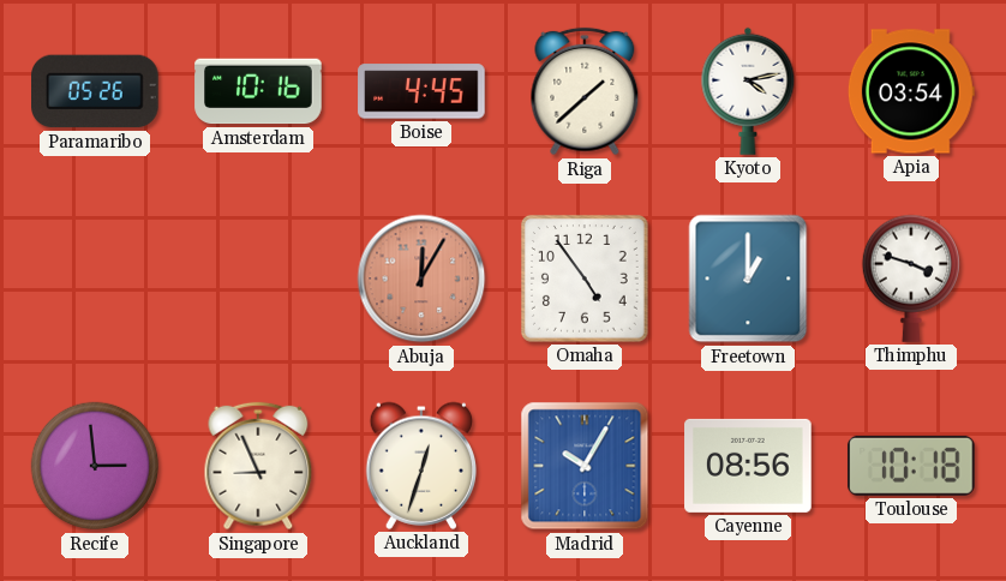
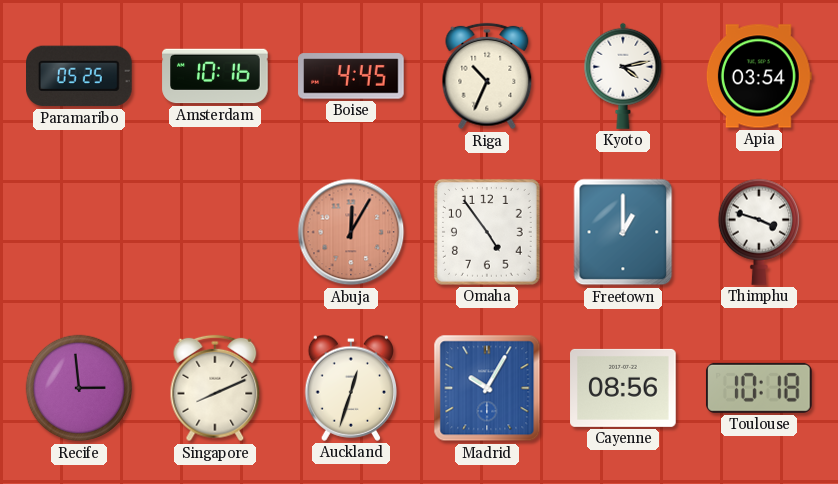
Paramaribo: 05:26 -> 05:25
Riga: 1:38 -> 10:34
Singapore: 8:56 -> 8:11
